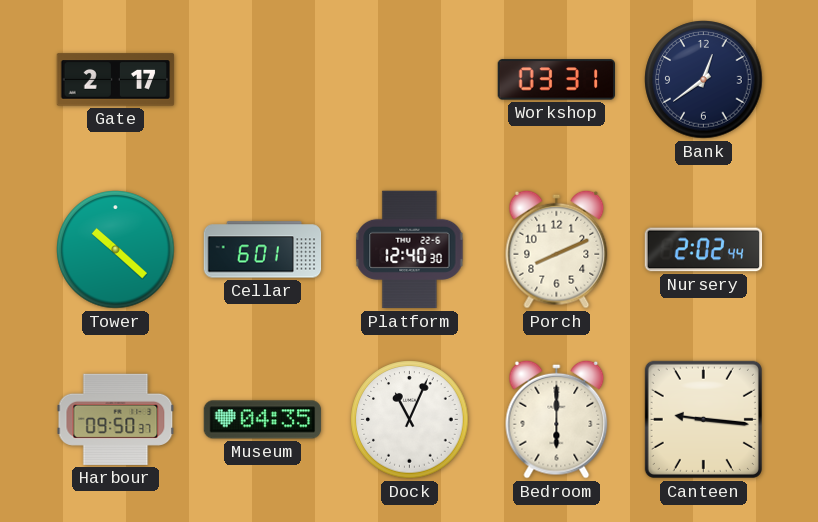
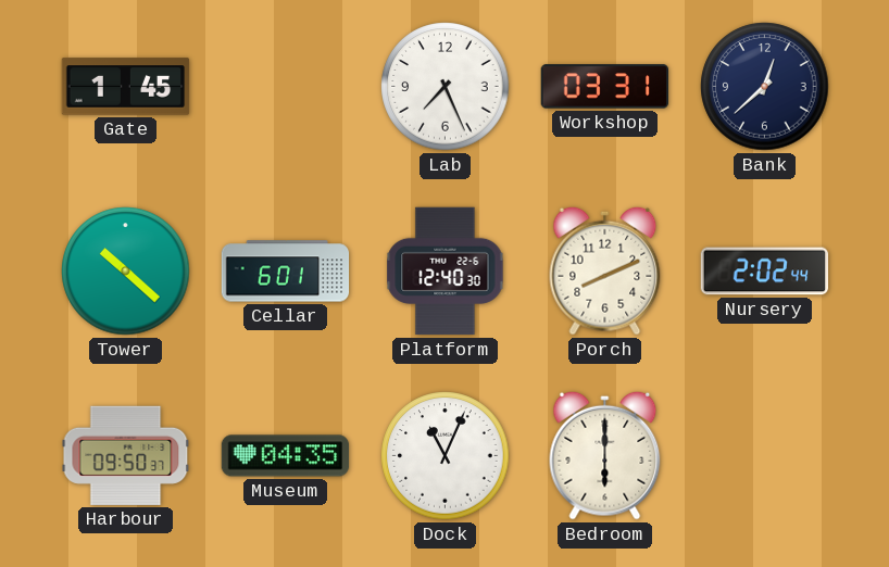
Gate: 2:17 -> 1:45
Lab: none -> 7:26
Bank: 12:39 -> 12:38
Canteen: 9:16 -> none
